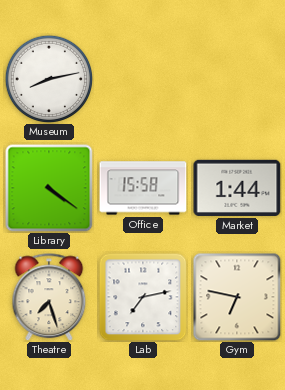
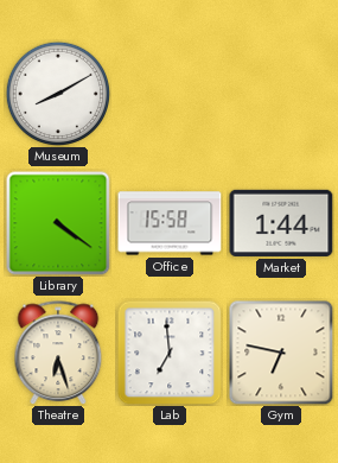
Museum: 8:13 -> 8:10
Theatre: 7:27 -> 6:27
Lab: 7:13 -> 6:59
